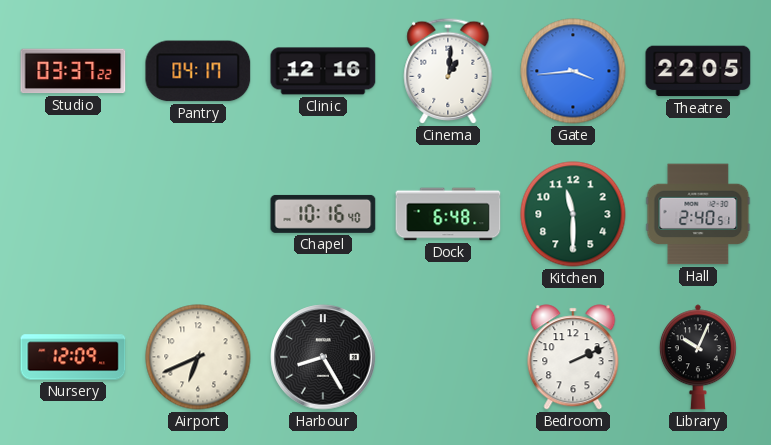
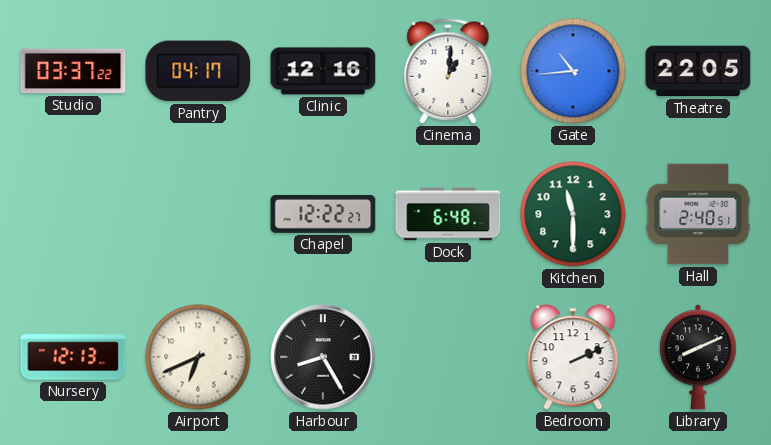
Gate: 3:44 -> 10:44
Chapel: 10:16 -> 12:22
Nursery: 12:09 -> 12:13
Library: 10:04 -> 8:11
